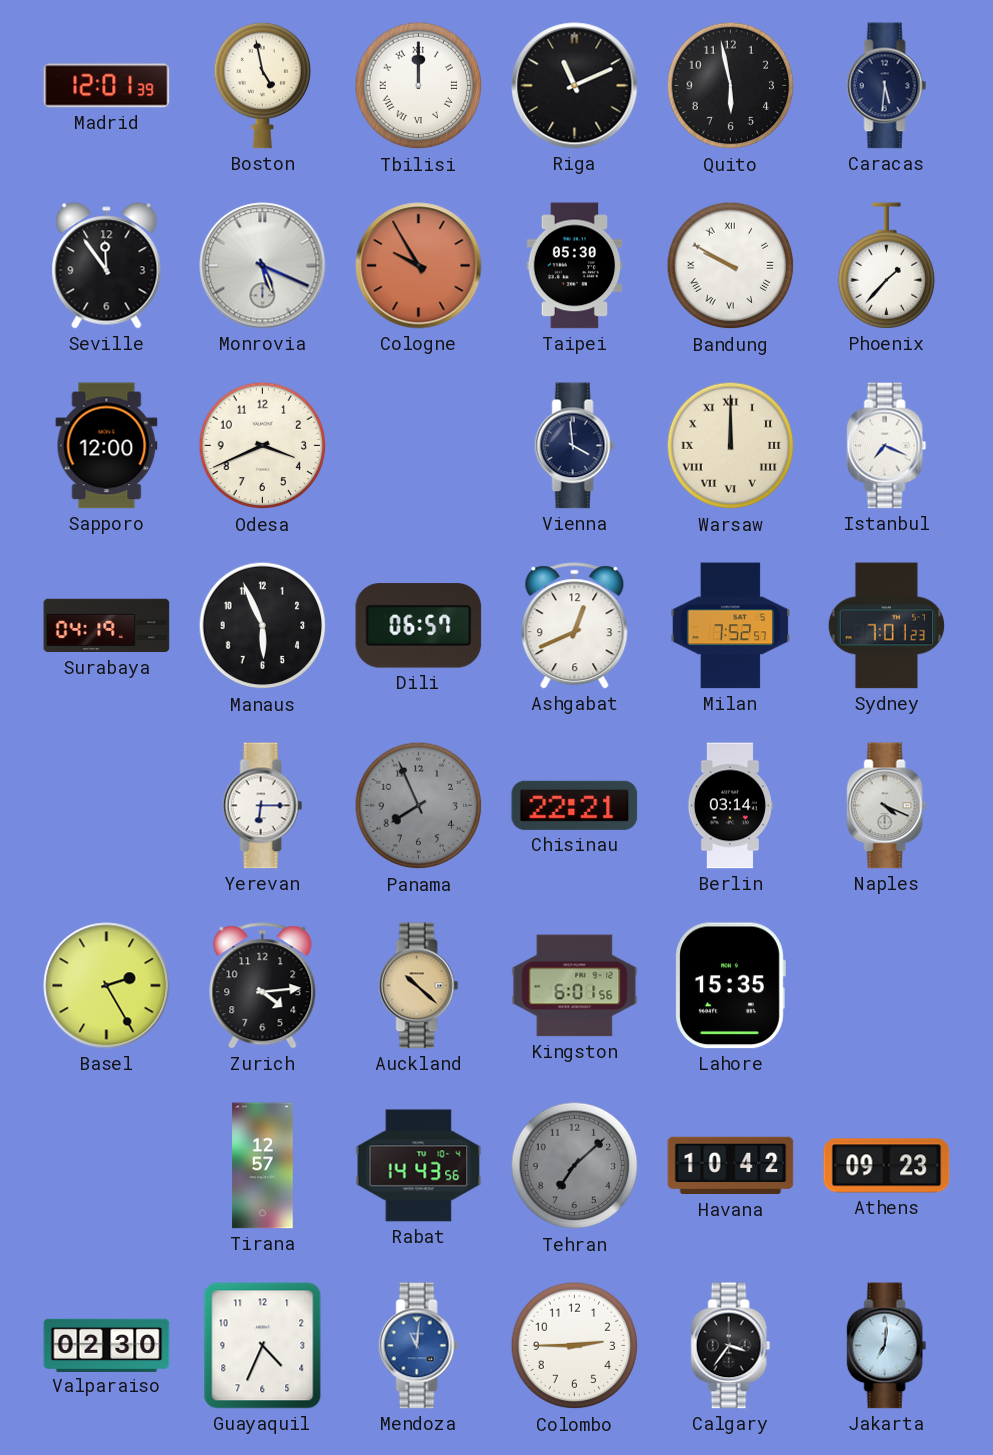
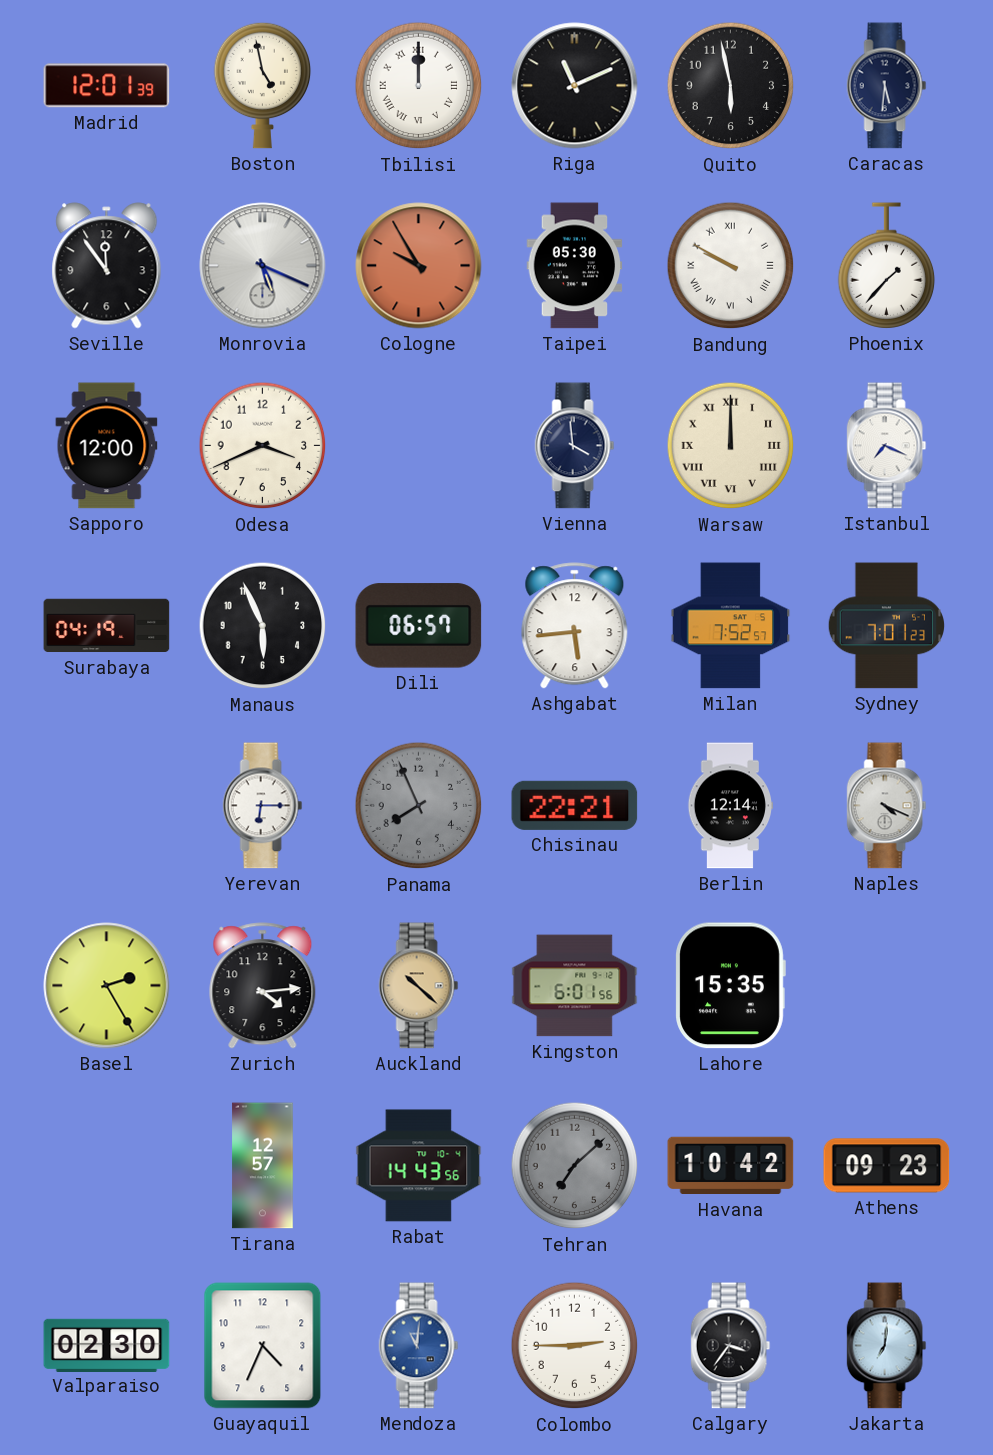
Ashgabat: 12:41 -> 5:44
Berlin: 03:14 -> 12:14
